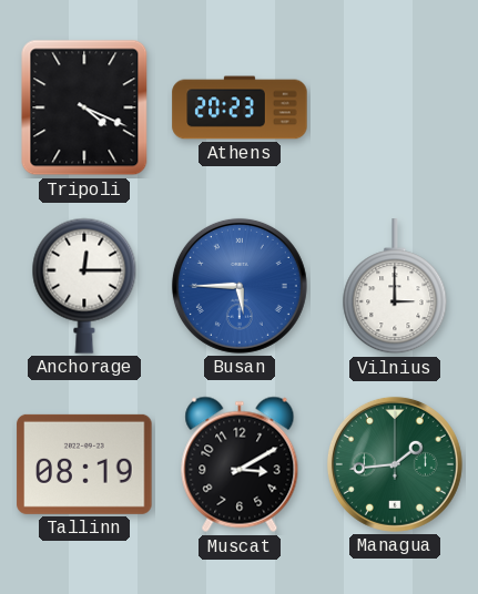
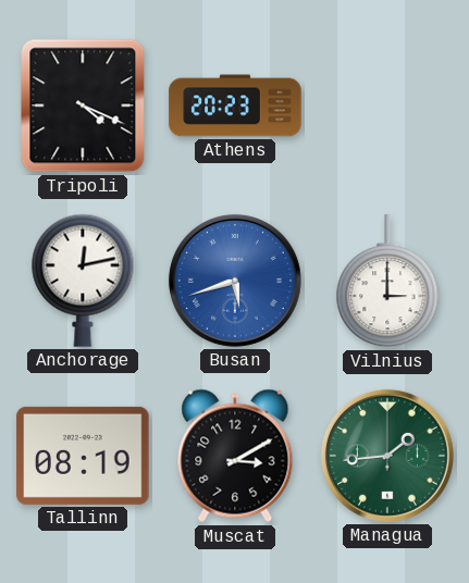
Anchorage: 12:15 -> 12:13
Busan: 5:45 -> 5:42
